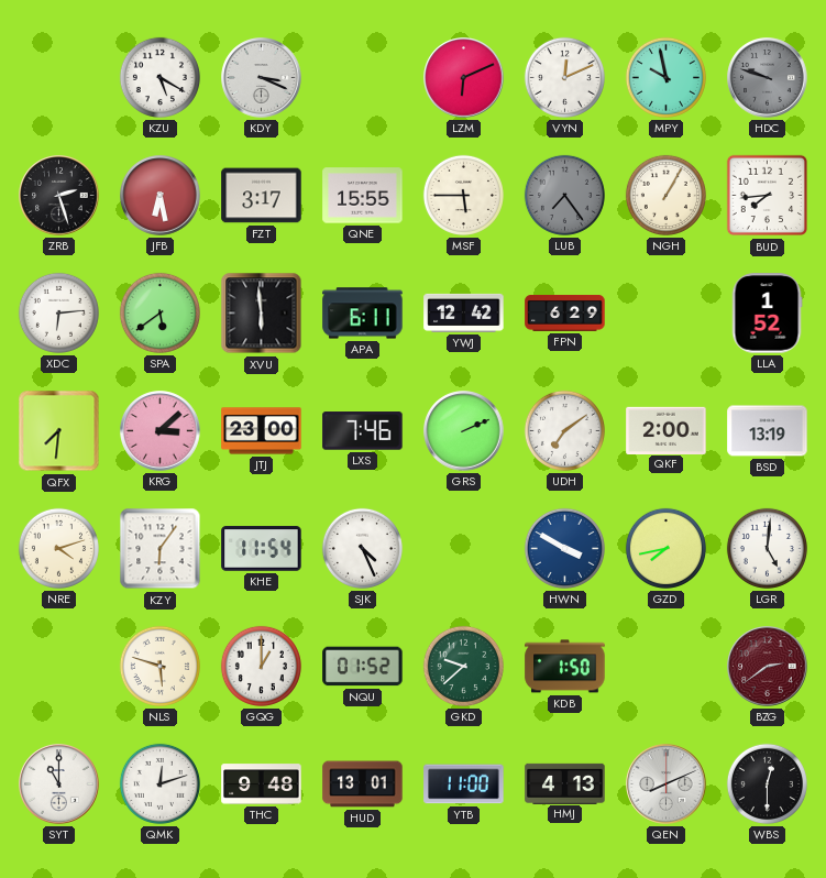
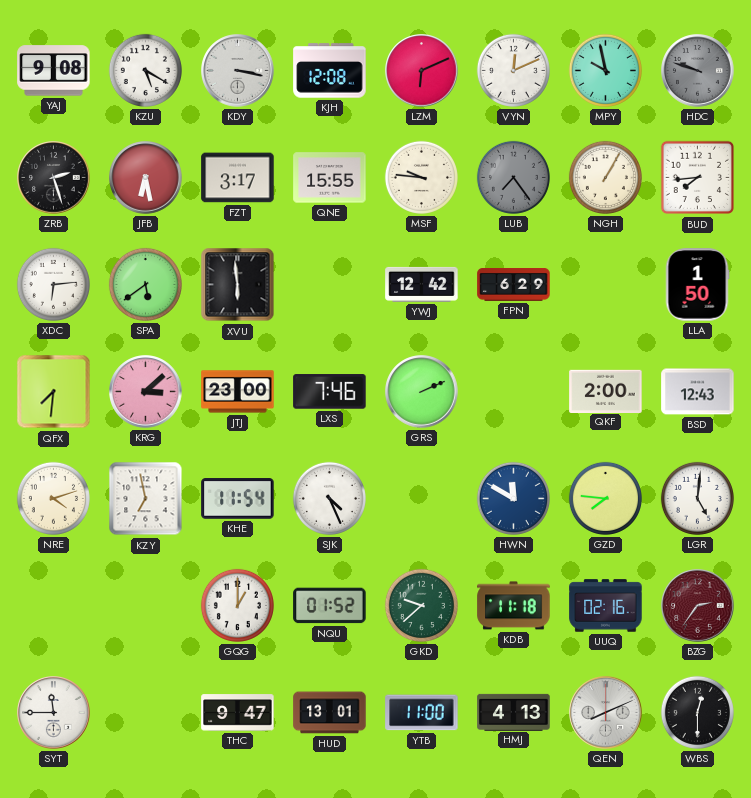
YAJ: none -> 9:08
KDY: 3:19 -> 3:17
KJH: none -> 12:08
MSF: 5:45 -> 9:46
APA: 6:11 -> none
LLA: 1:52 -> 1:50
UDH: 7:09 -> none
BSD: 13:19 -> 12:43
KZY: 6:06 -> 6:58
HWN: 3:50 -> 11:50
GZD: 7:43 -> 7:46
NLS: 5:48 -> none
KDB: 1:50 -> 11:18
UUQ: none -> 02:16
BZG: 2:39 -> 2:36
SYT: 11:00 -> 11:45
QMK: 12:12 -> none
THC: 9:48 -> 9:47
